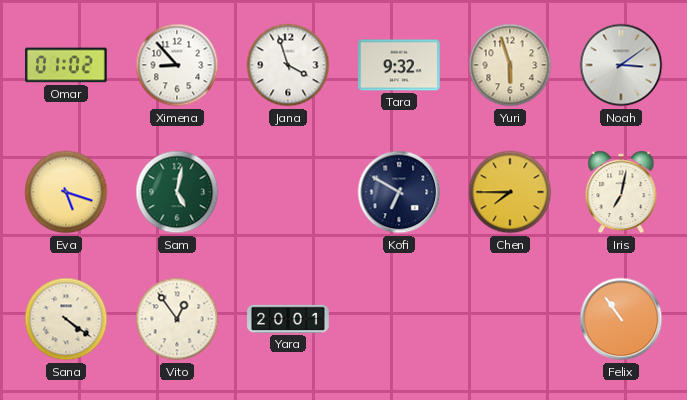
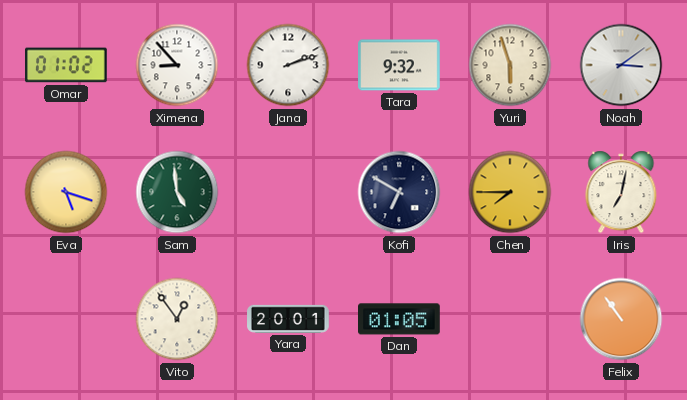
Jana: 3:57 -> 2:12
Sam: 5:02 -> 4:59
Sana: 4:21 -> none
Dan: none -> 01:05
